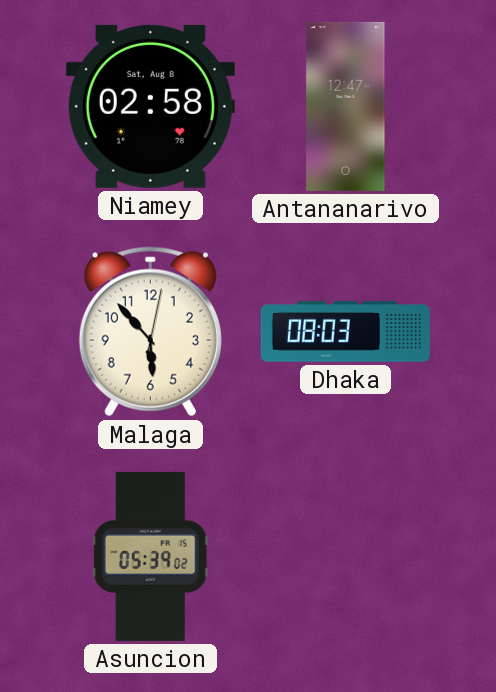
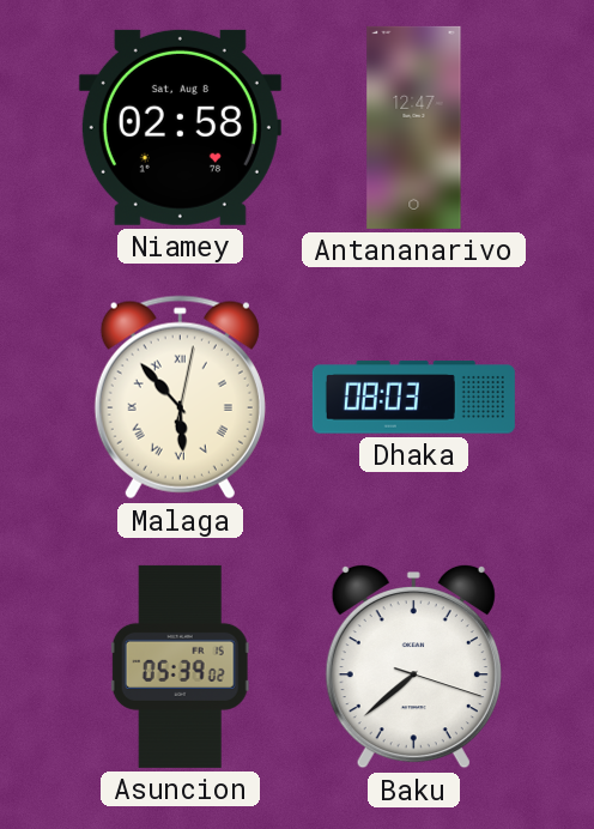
Malaga numerals: Arabic -> Roman
Baku: none -> 7:38
